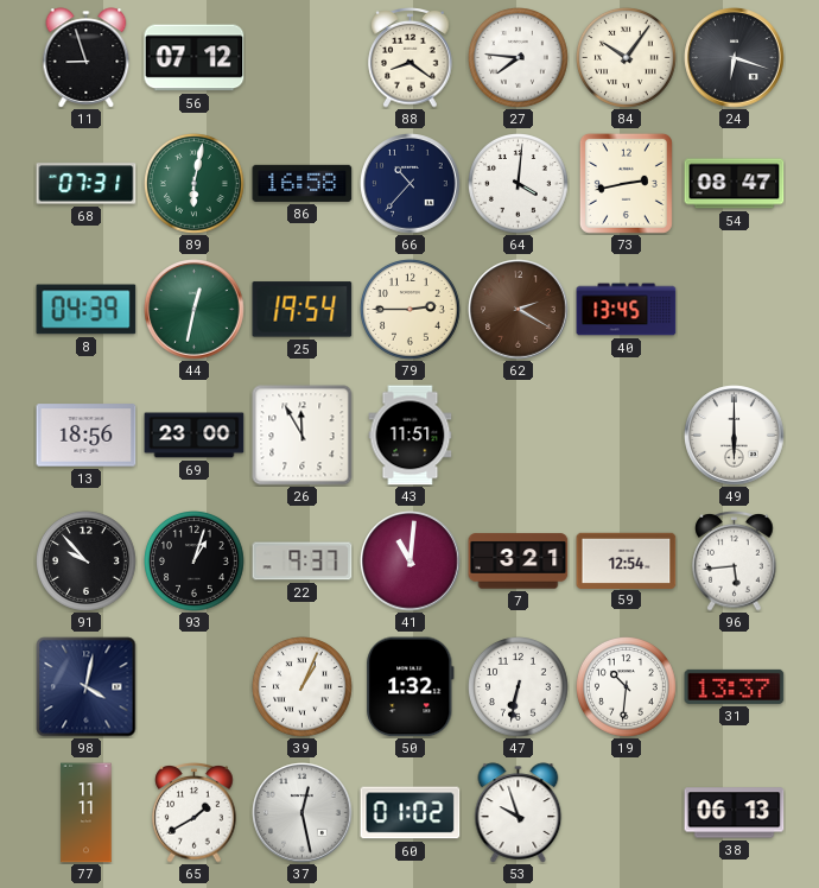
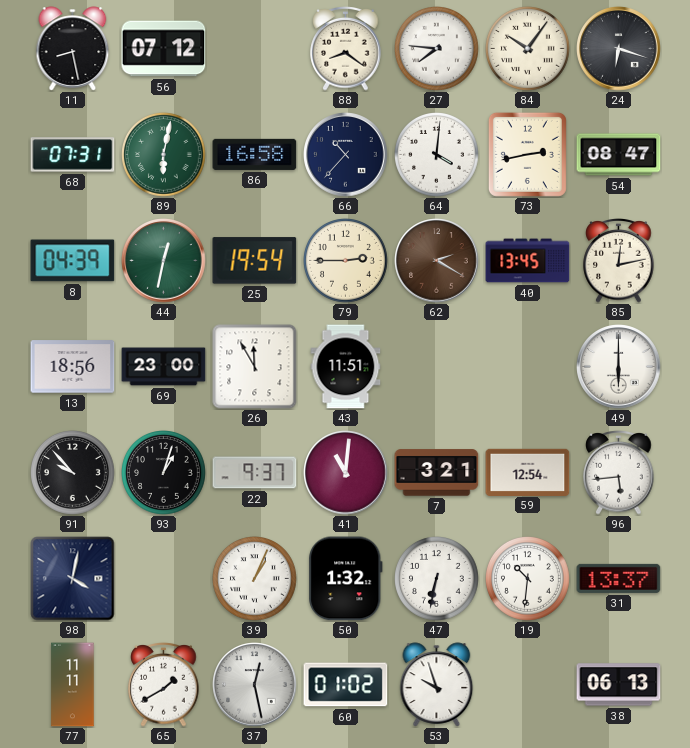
11: 8:57 -> 8:28
85: none -> 12:13
